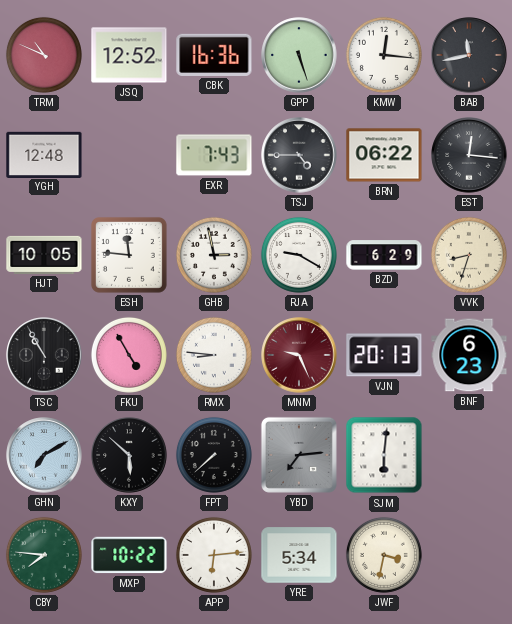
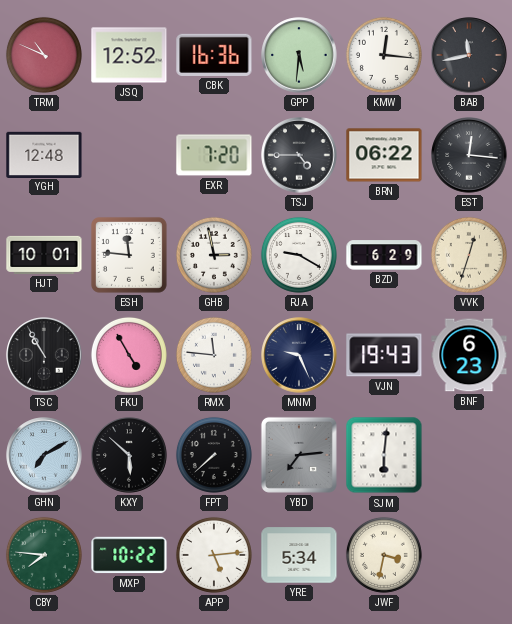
GPP: 5:27 -> 5:31
EXR: 7:43 -> 7:20
HJT: 10:05 -> 10:01
VVK: 8:33 -> 12:33
RMX: 8:46 -> 11:46
MNM dial: burgundy -> navy
VJN: 20:13 -> 19:43
APP: 6:14 -> 5:14
